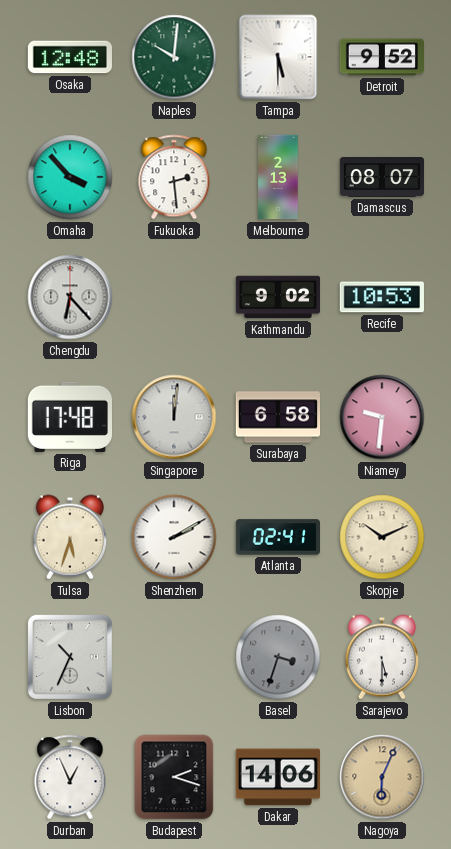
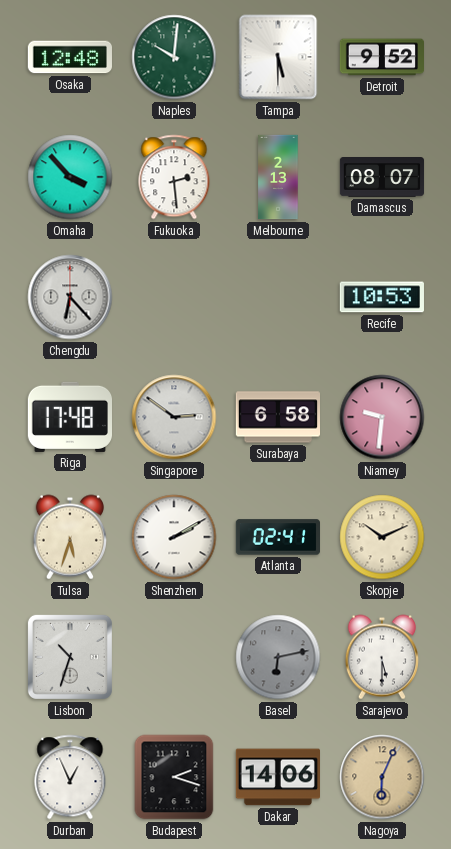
Kathmandu: 9:02 -> none
Singapore: 12:01 -> 2:51
Lisbon: 10:34 -> 10:33
Basel: 3:33 -> 6:13
